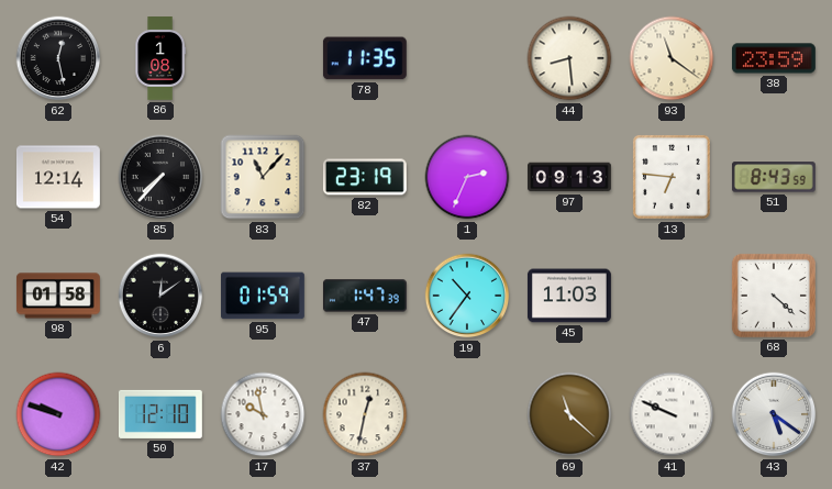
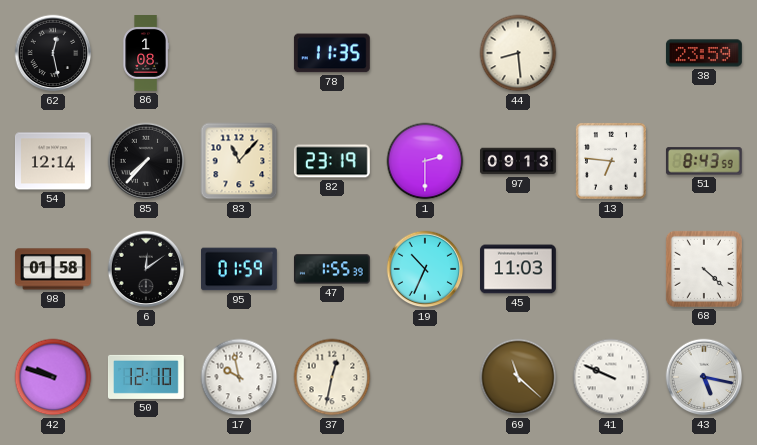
93: 11:21 -> none
1: 2:34 -> 2:30
47: 1:47 -> 1:55
19: 10:36 -> 10:34
43: 5:21 -> 5:17
